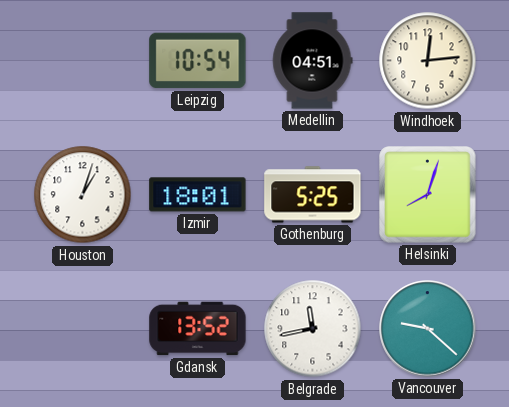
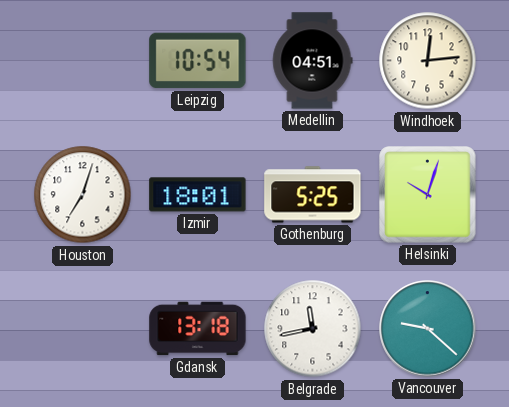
Houston: 1:03 -> 7:03
Helsinki: 8:03 -> 10:03
Gdansk: 13:52 -> 13:18
